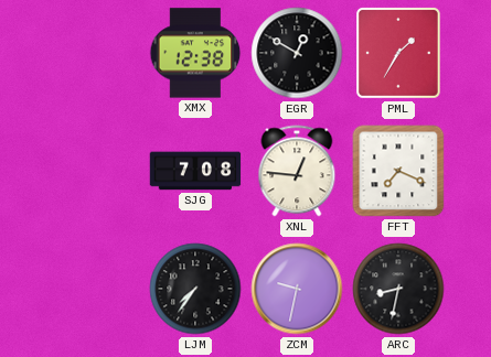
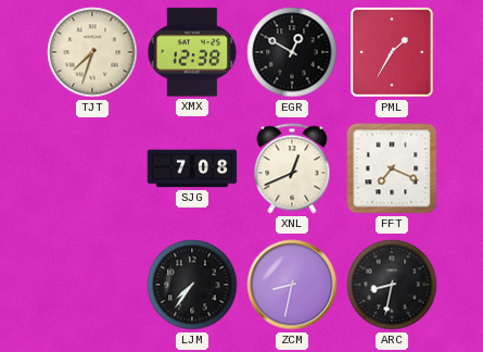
TJT: none -> 7:33
XNL: 12:46 -> 12:41
ZCM: 9:32 -> 8:32
